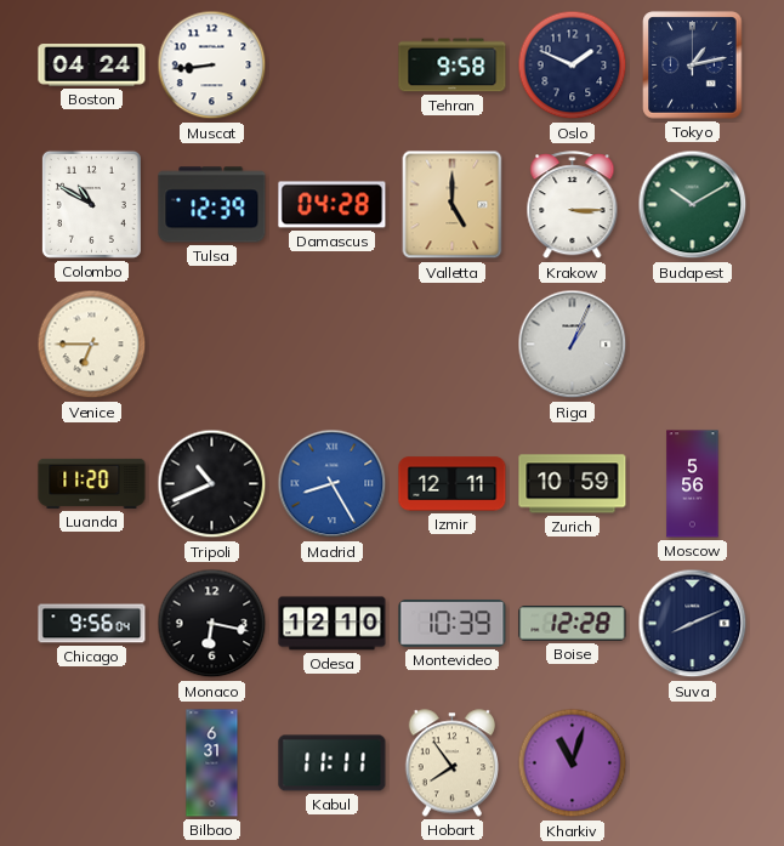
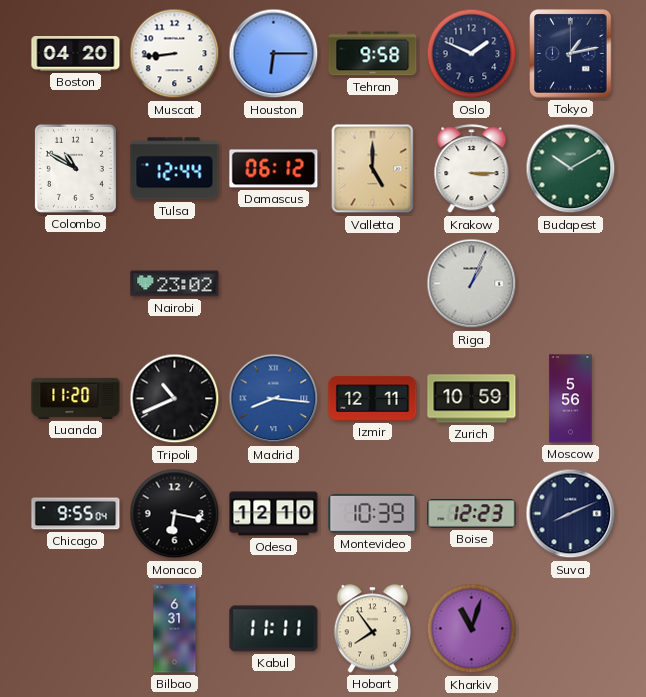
Boston: 04:24 -> 04:20
Houston: none -> 6:15
Tulsa: 12:39 -> 12:44
Damascus: 04:28 -> 06:12
Venice: 6:45 -> none
Nairobi: none -> 23:02
Madrid: 8:25 -> 8:16
Chicago: 9:56 -> 9:55
Boise: 12:28 -> 12:23
